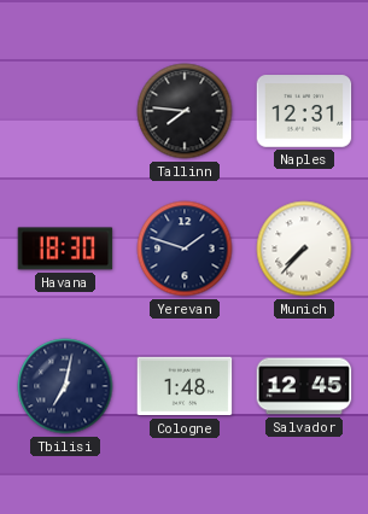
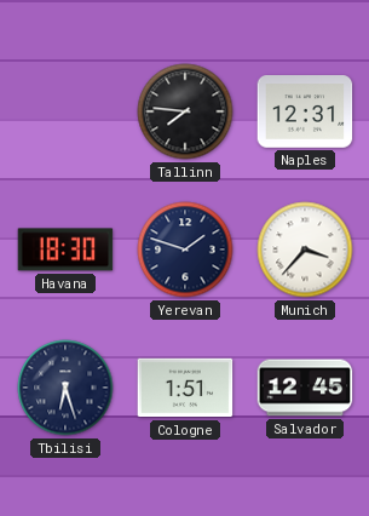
Munich: 7:37 -> 3:37
Tbilisi: 7:02 -> 6:27
Cologne: 1:48 -> 1:51
